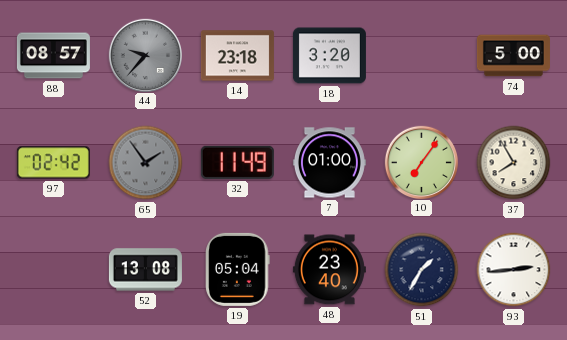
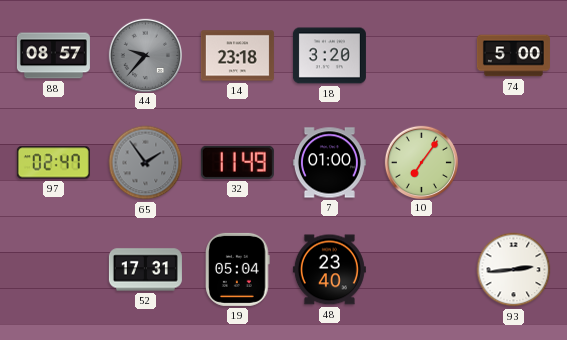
97: 02:42 -> 02:47
37: 7:55 -> none
52: 13:08 -> 17:31
51: 1:35 -> none
